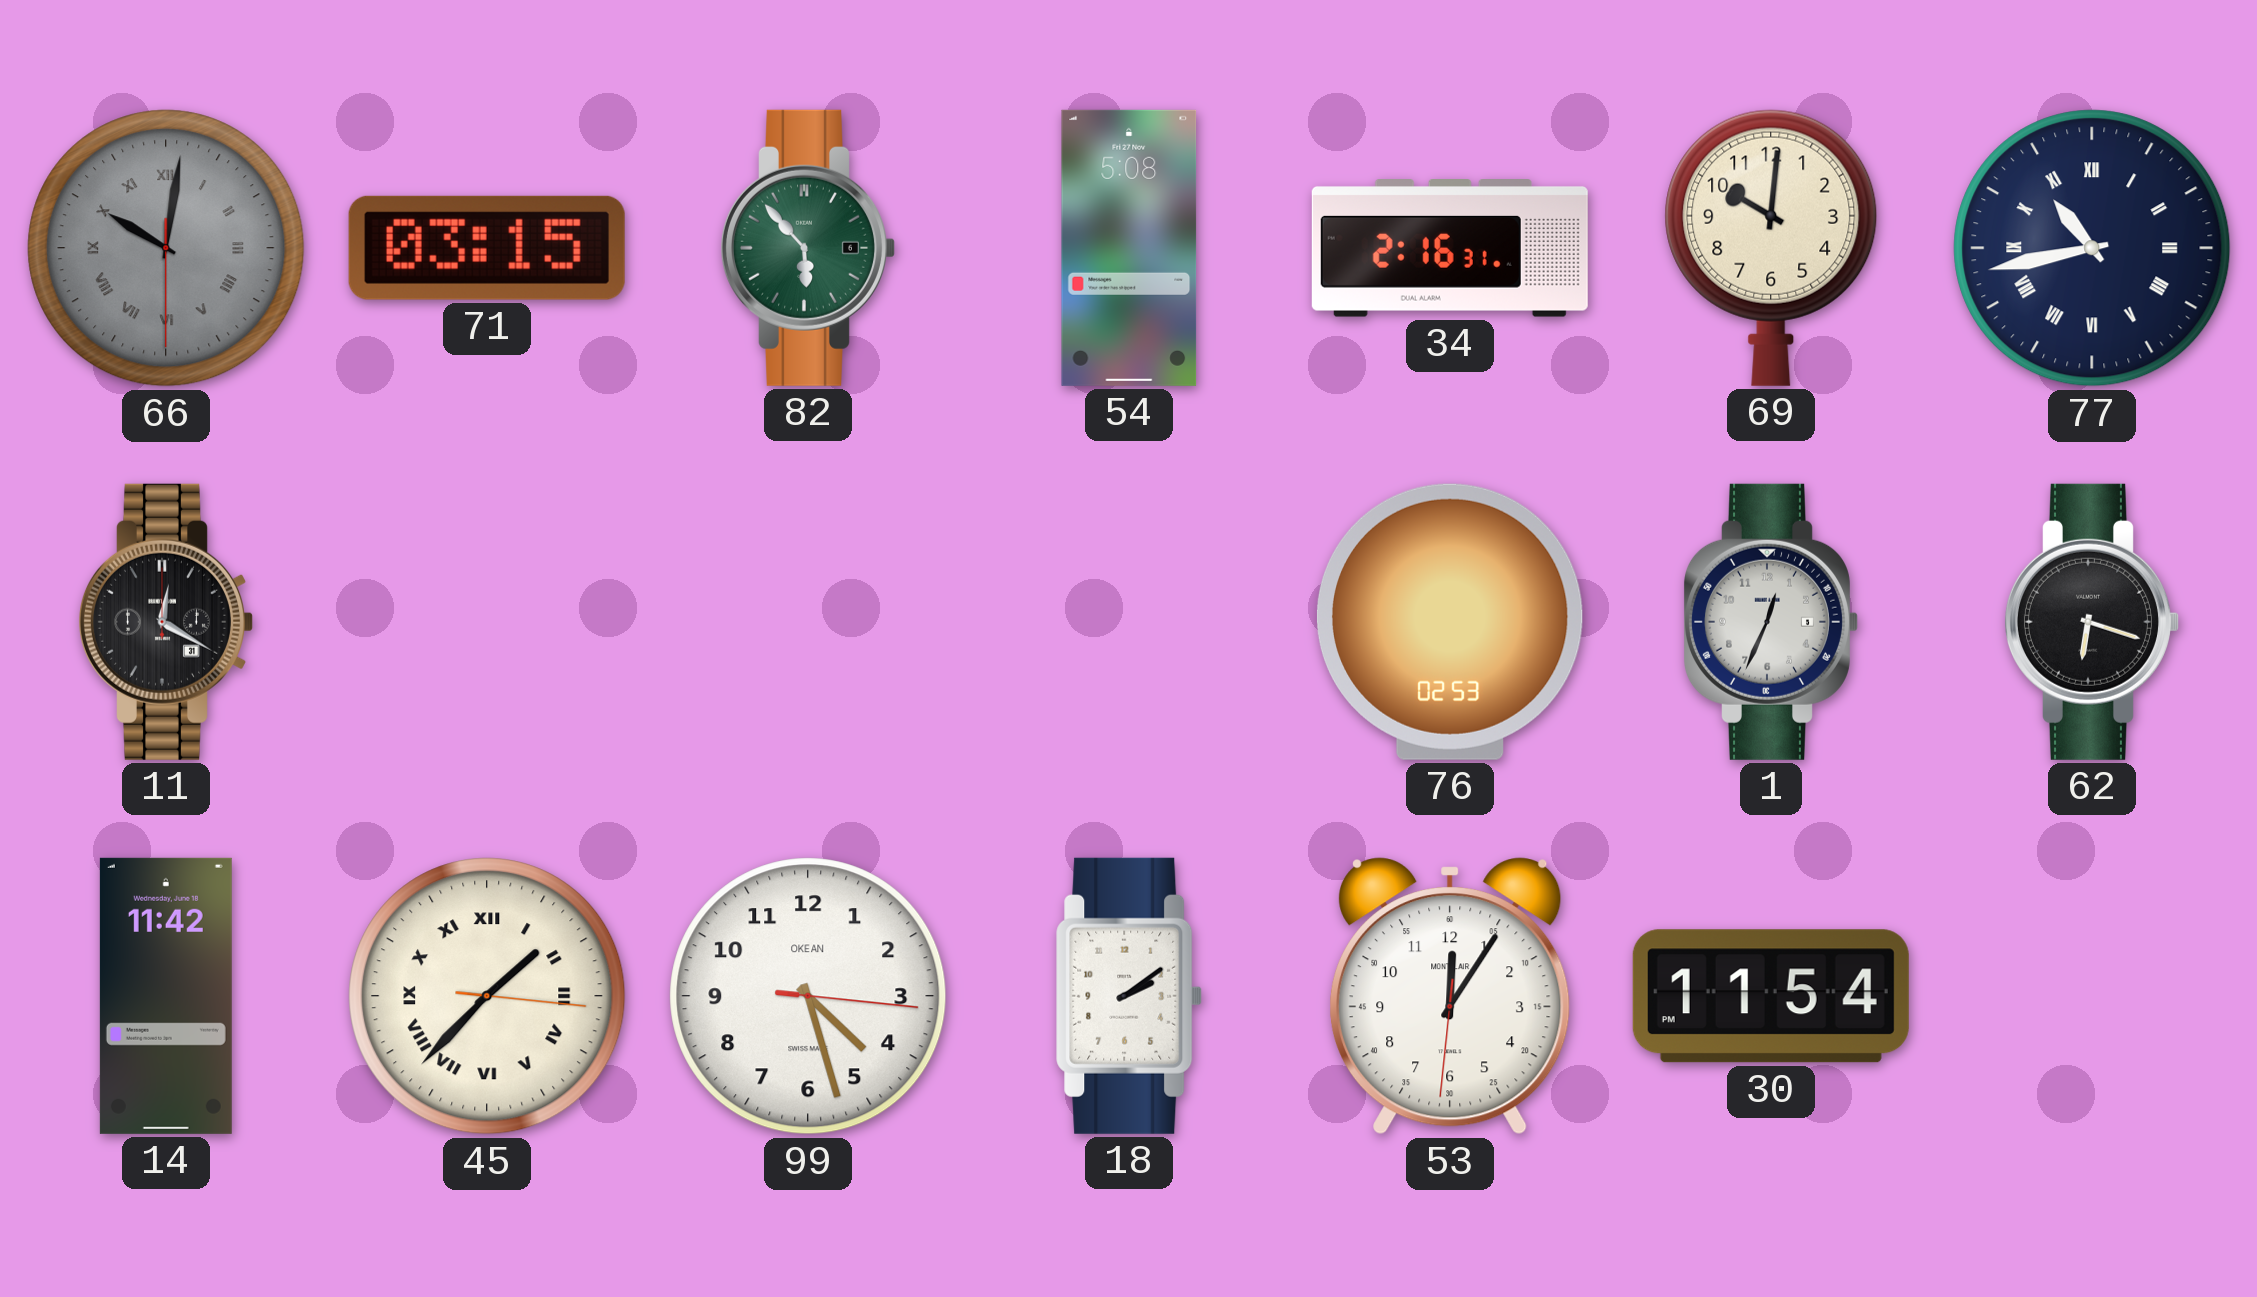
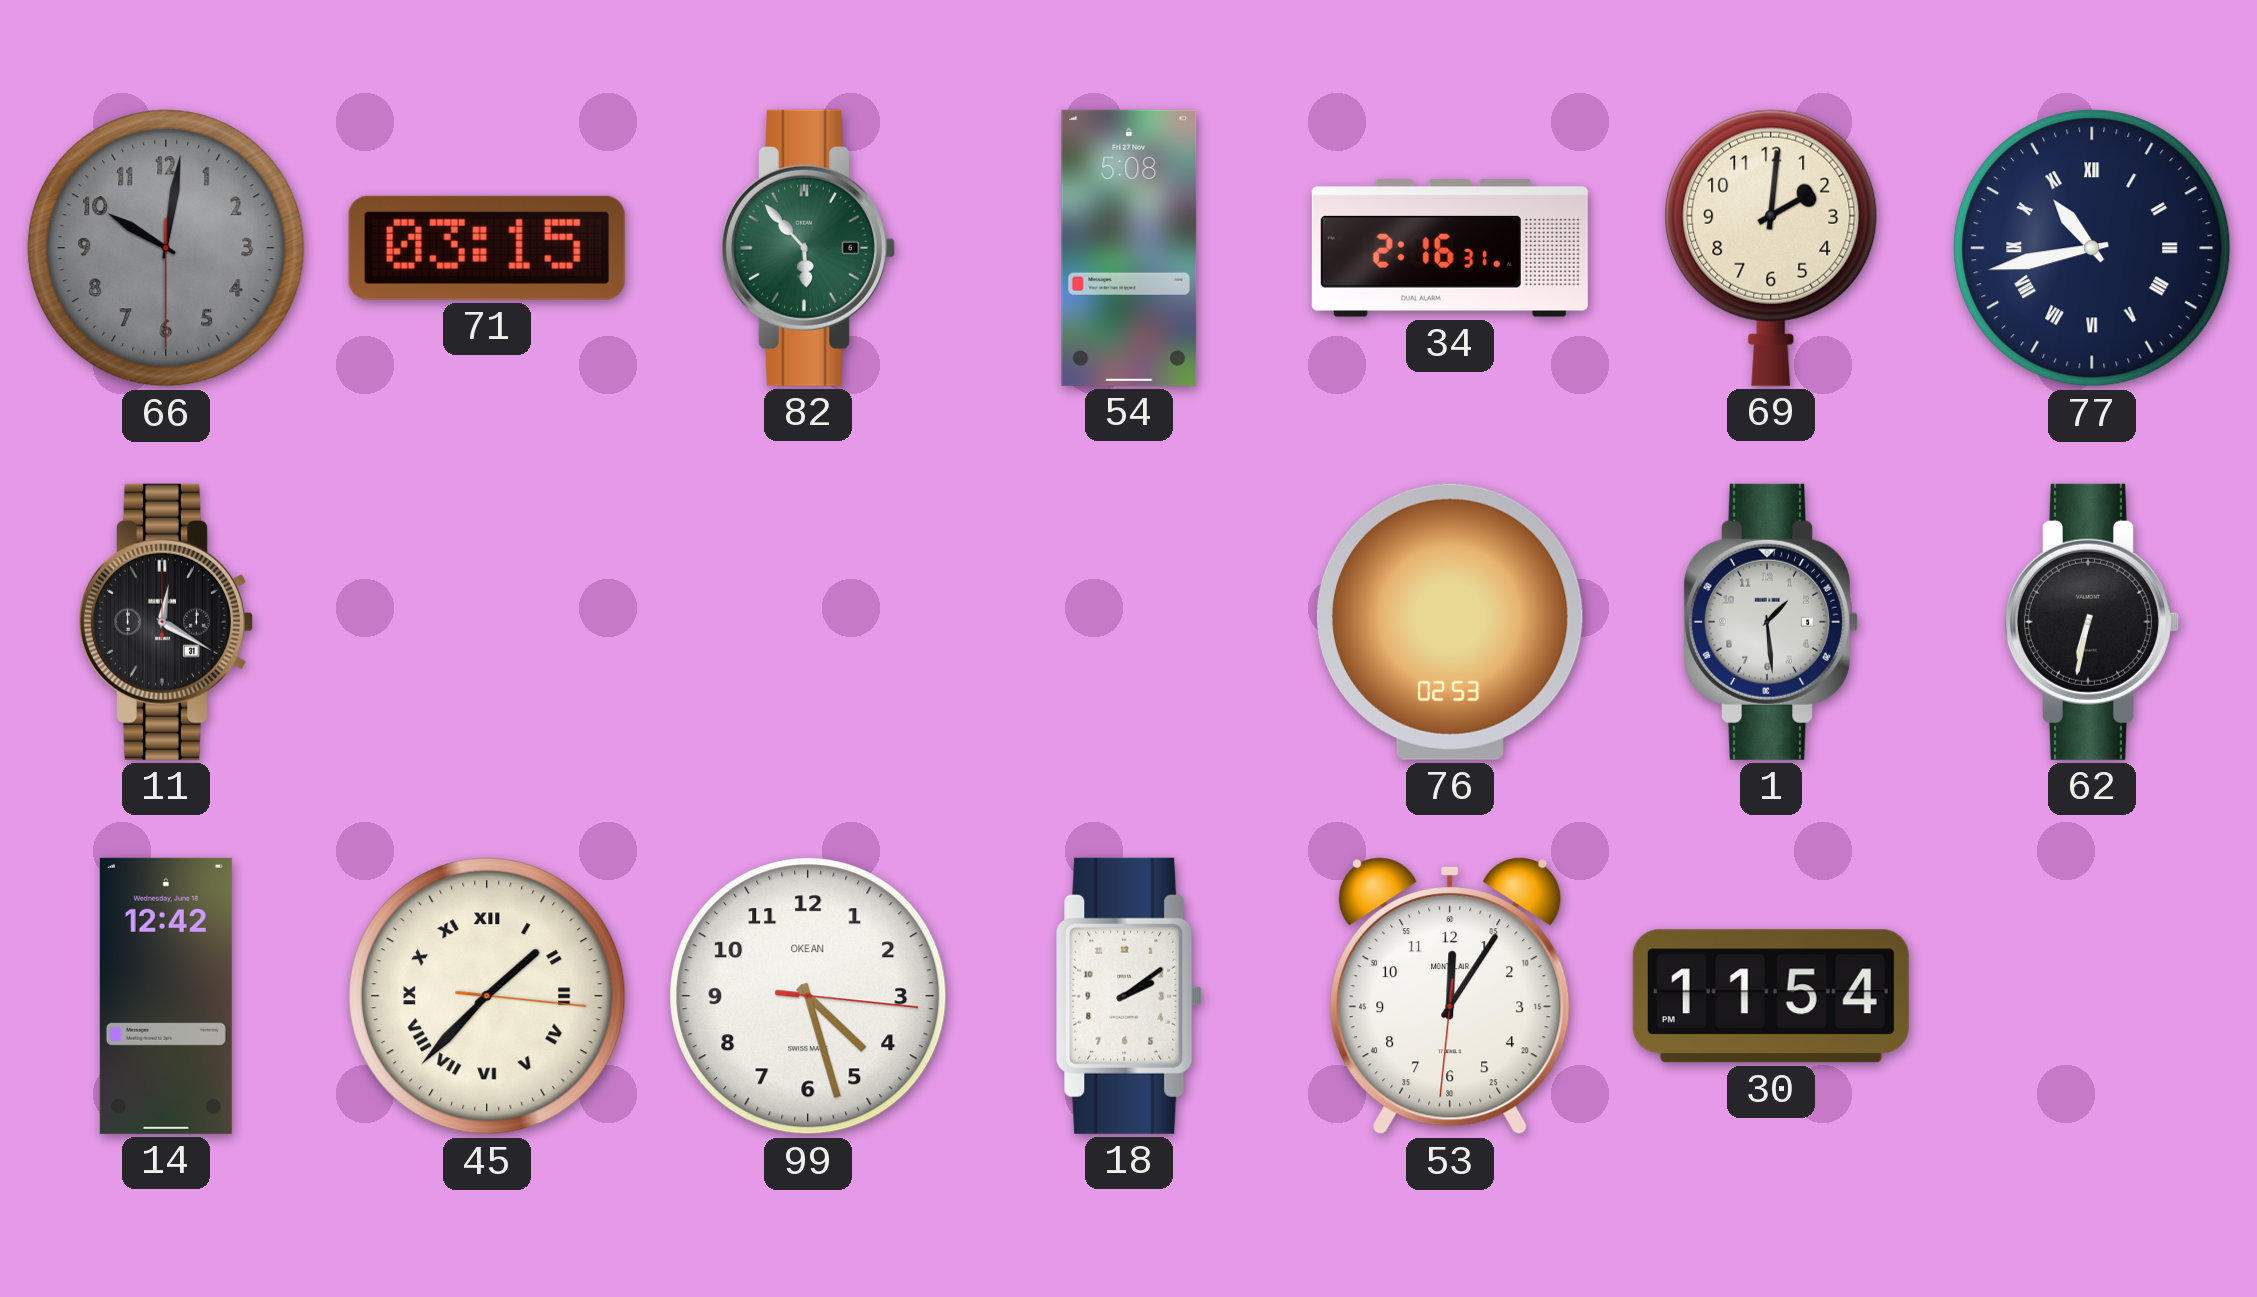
66 numerals: Roman -> Arabic
69: 10:01 -> 2:01
1: 12:34 -> 1:29
62: 6:18 -> 6:32
14: 11:42 -> 12:42
